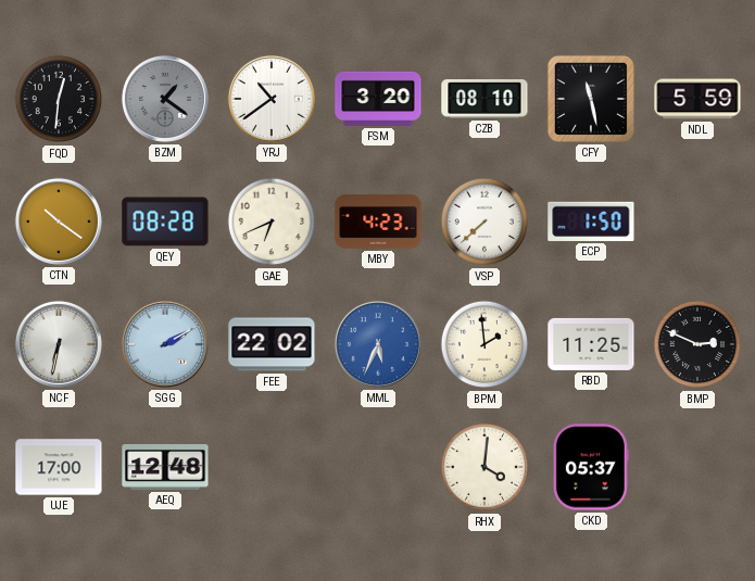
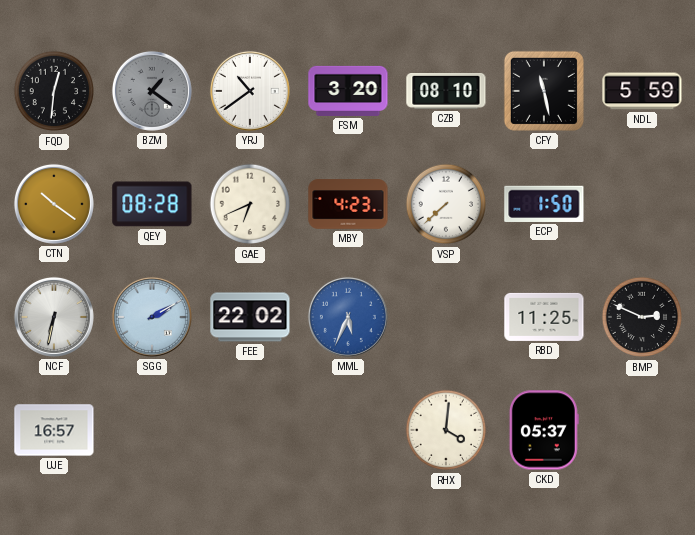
BPM: 1:59 -> none
UJE: 17:00 -> 16:57
AEQ: 12:48 -> none
